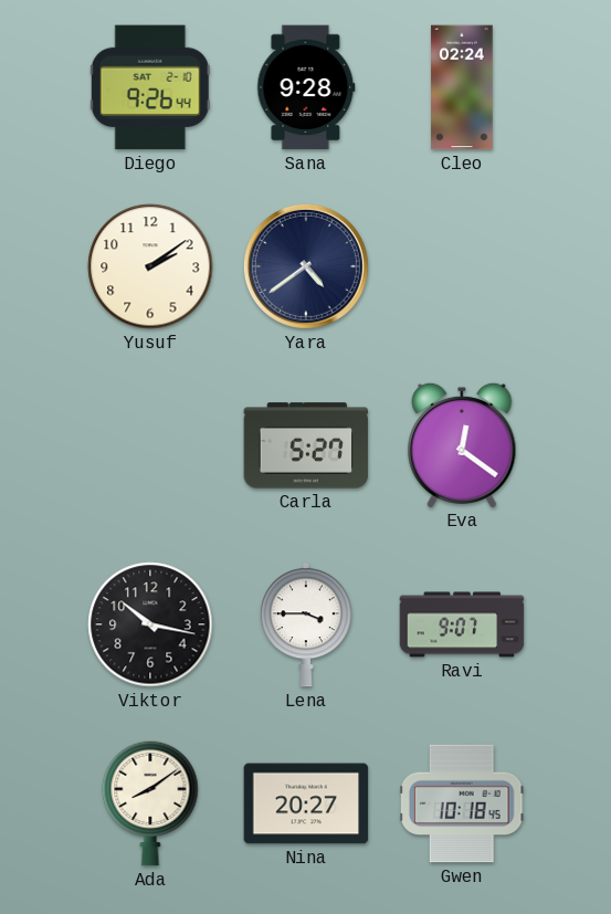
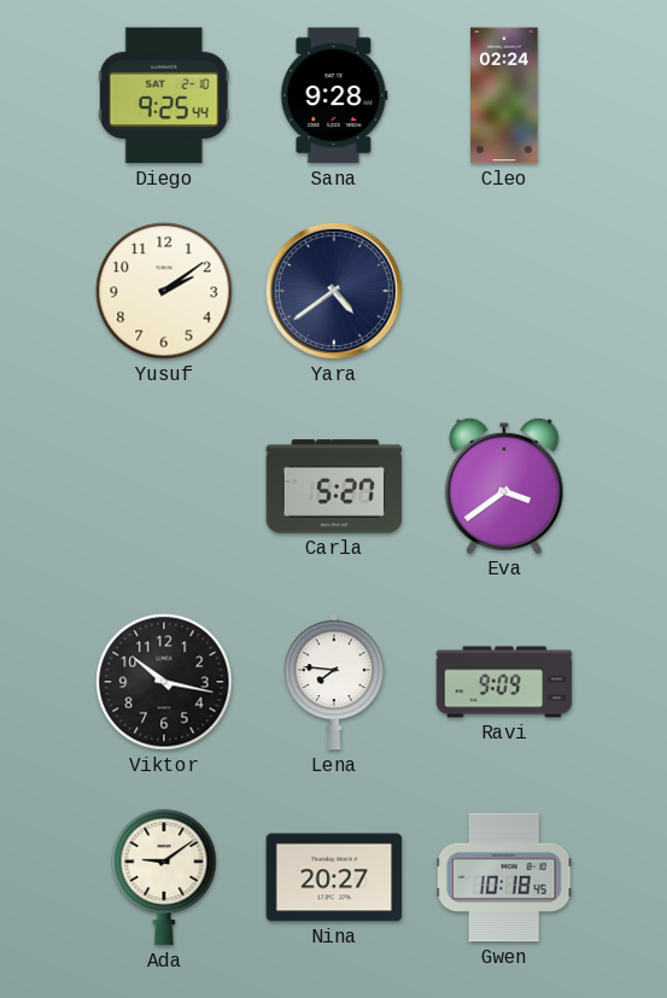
Diego: 9:26 -> 9:25
Eva: 12:21 -> 3:39
Lena: 3:45 -> 7:46
Ravi: 9:07 -> 9:09
Ada: 8:09 -> 9:09
